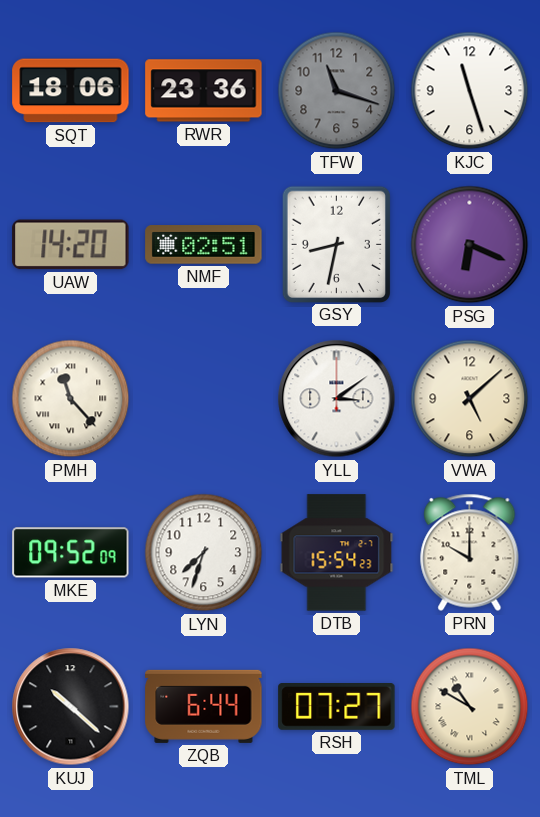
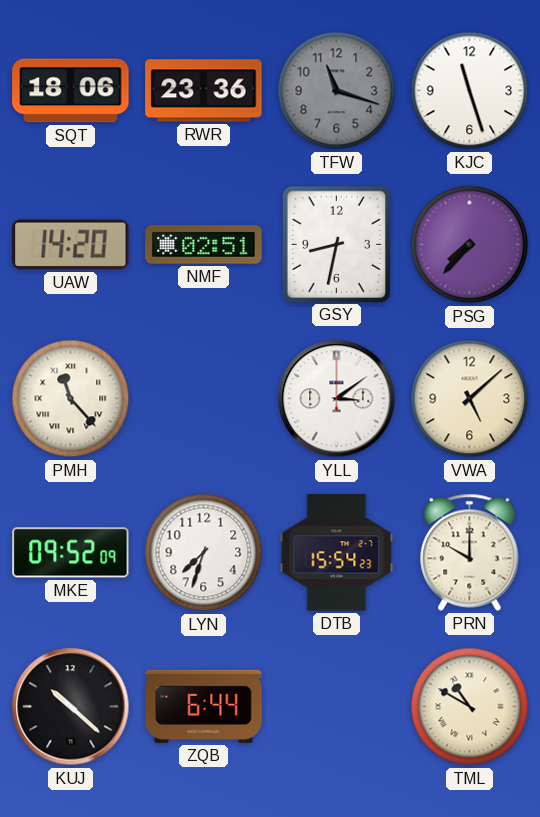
PSG: 6:19 -> 7:37
RSH: 07:27 -> none
